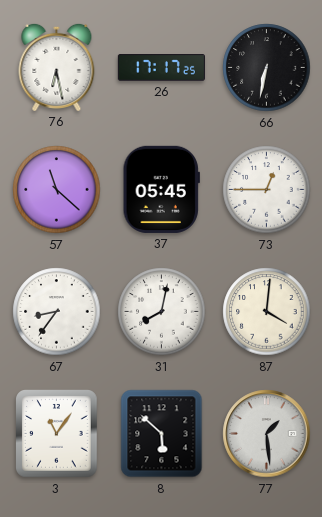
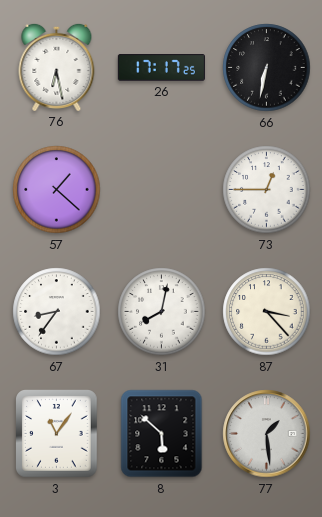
57: 11:22 -> 1:22
37: 05:45 -> none
87: 4:01 -> 3:23
